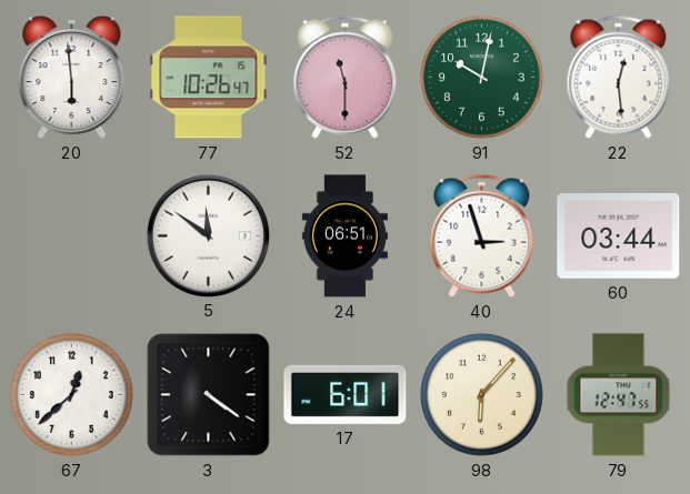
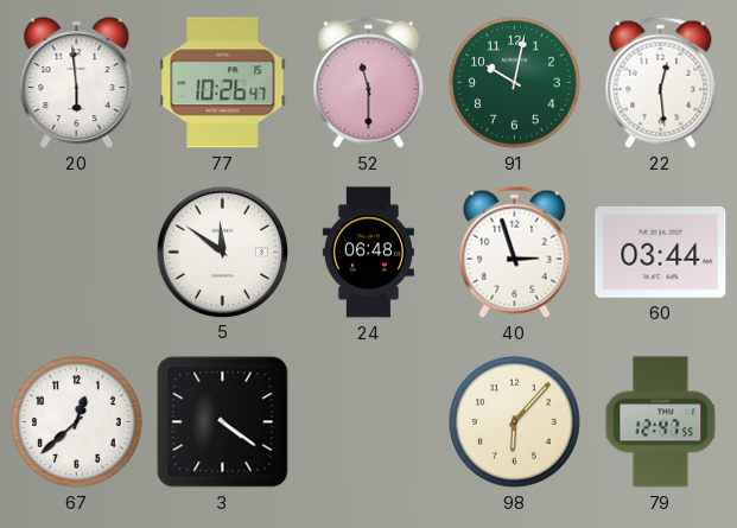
24: 06:51 -> 06:48
17: 6:01 -> none
